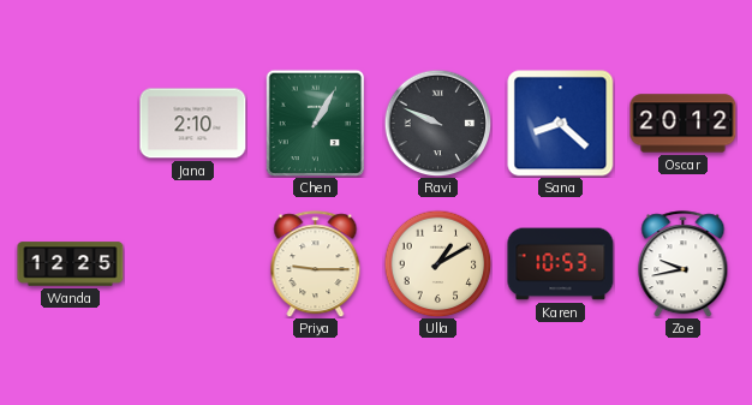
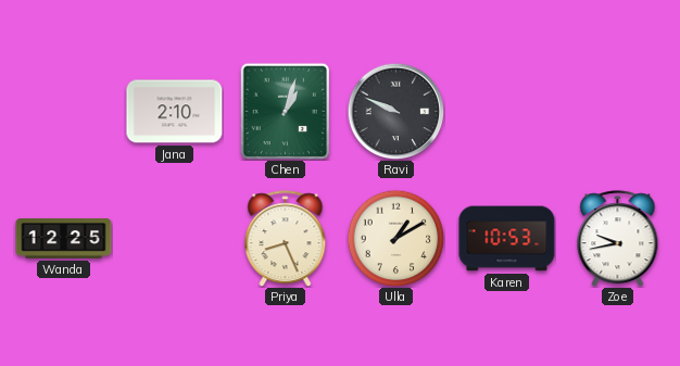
Chen: 1:05 -> 1:03
Sana: 8:22 -> none
Oscar: 20:12 -> none
Priya: 9:15 -> 8:26
